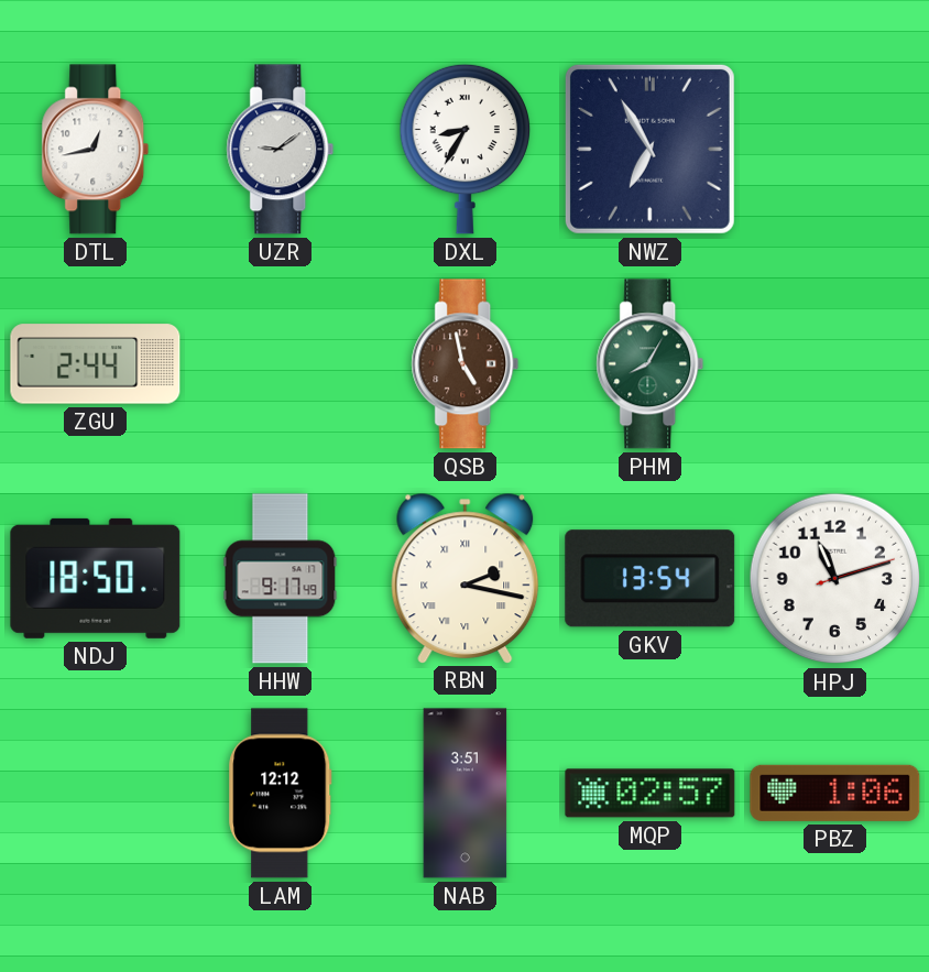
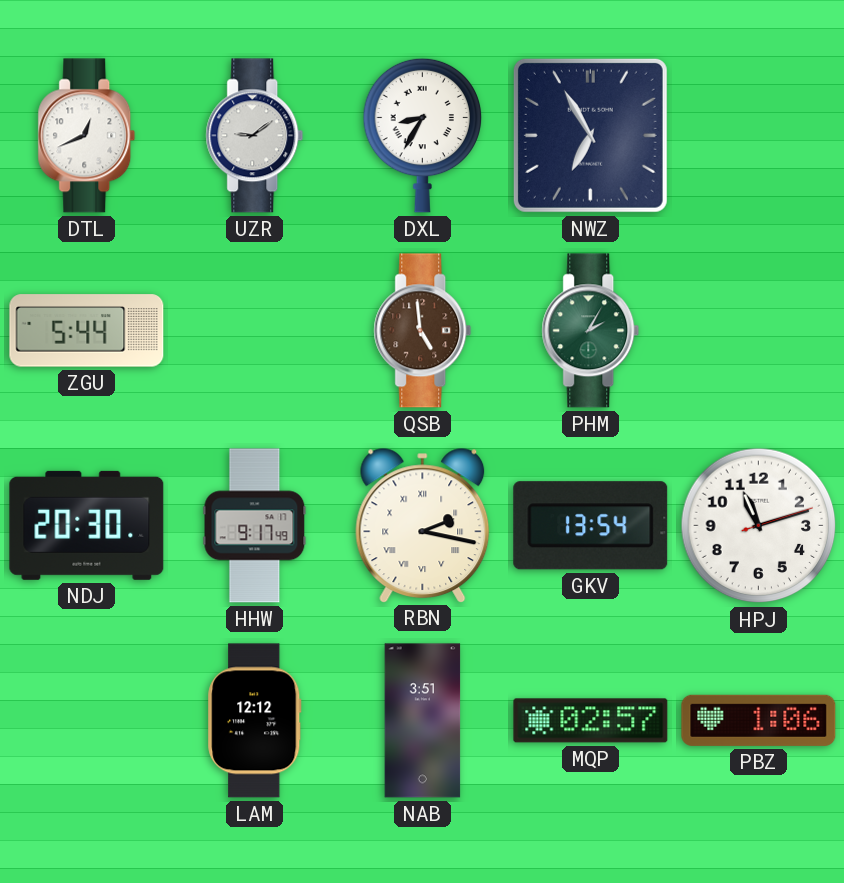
DTL: 12:43 -> 12:41
ZGU: 2:44 -> 5:44
QSB: 4:58 -> 4:59
PHM: 8:05 -> 2:05
NDJ: 18:50 -> 20:30
